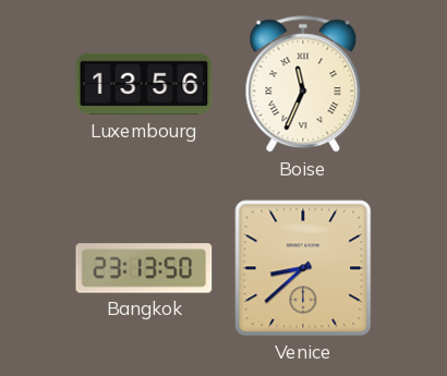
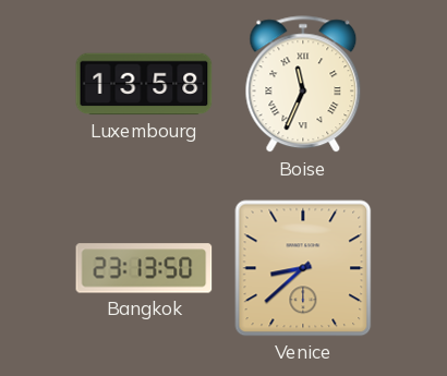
Luxembourg: 13:56 -> 13:58
